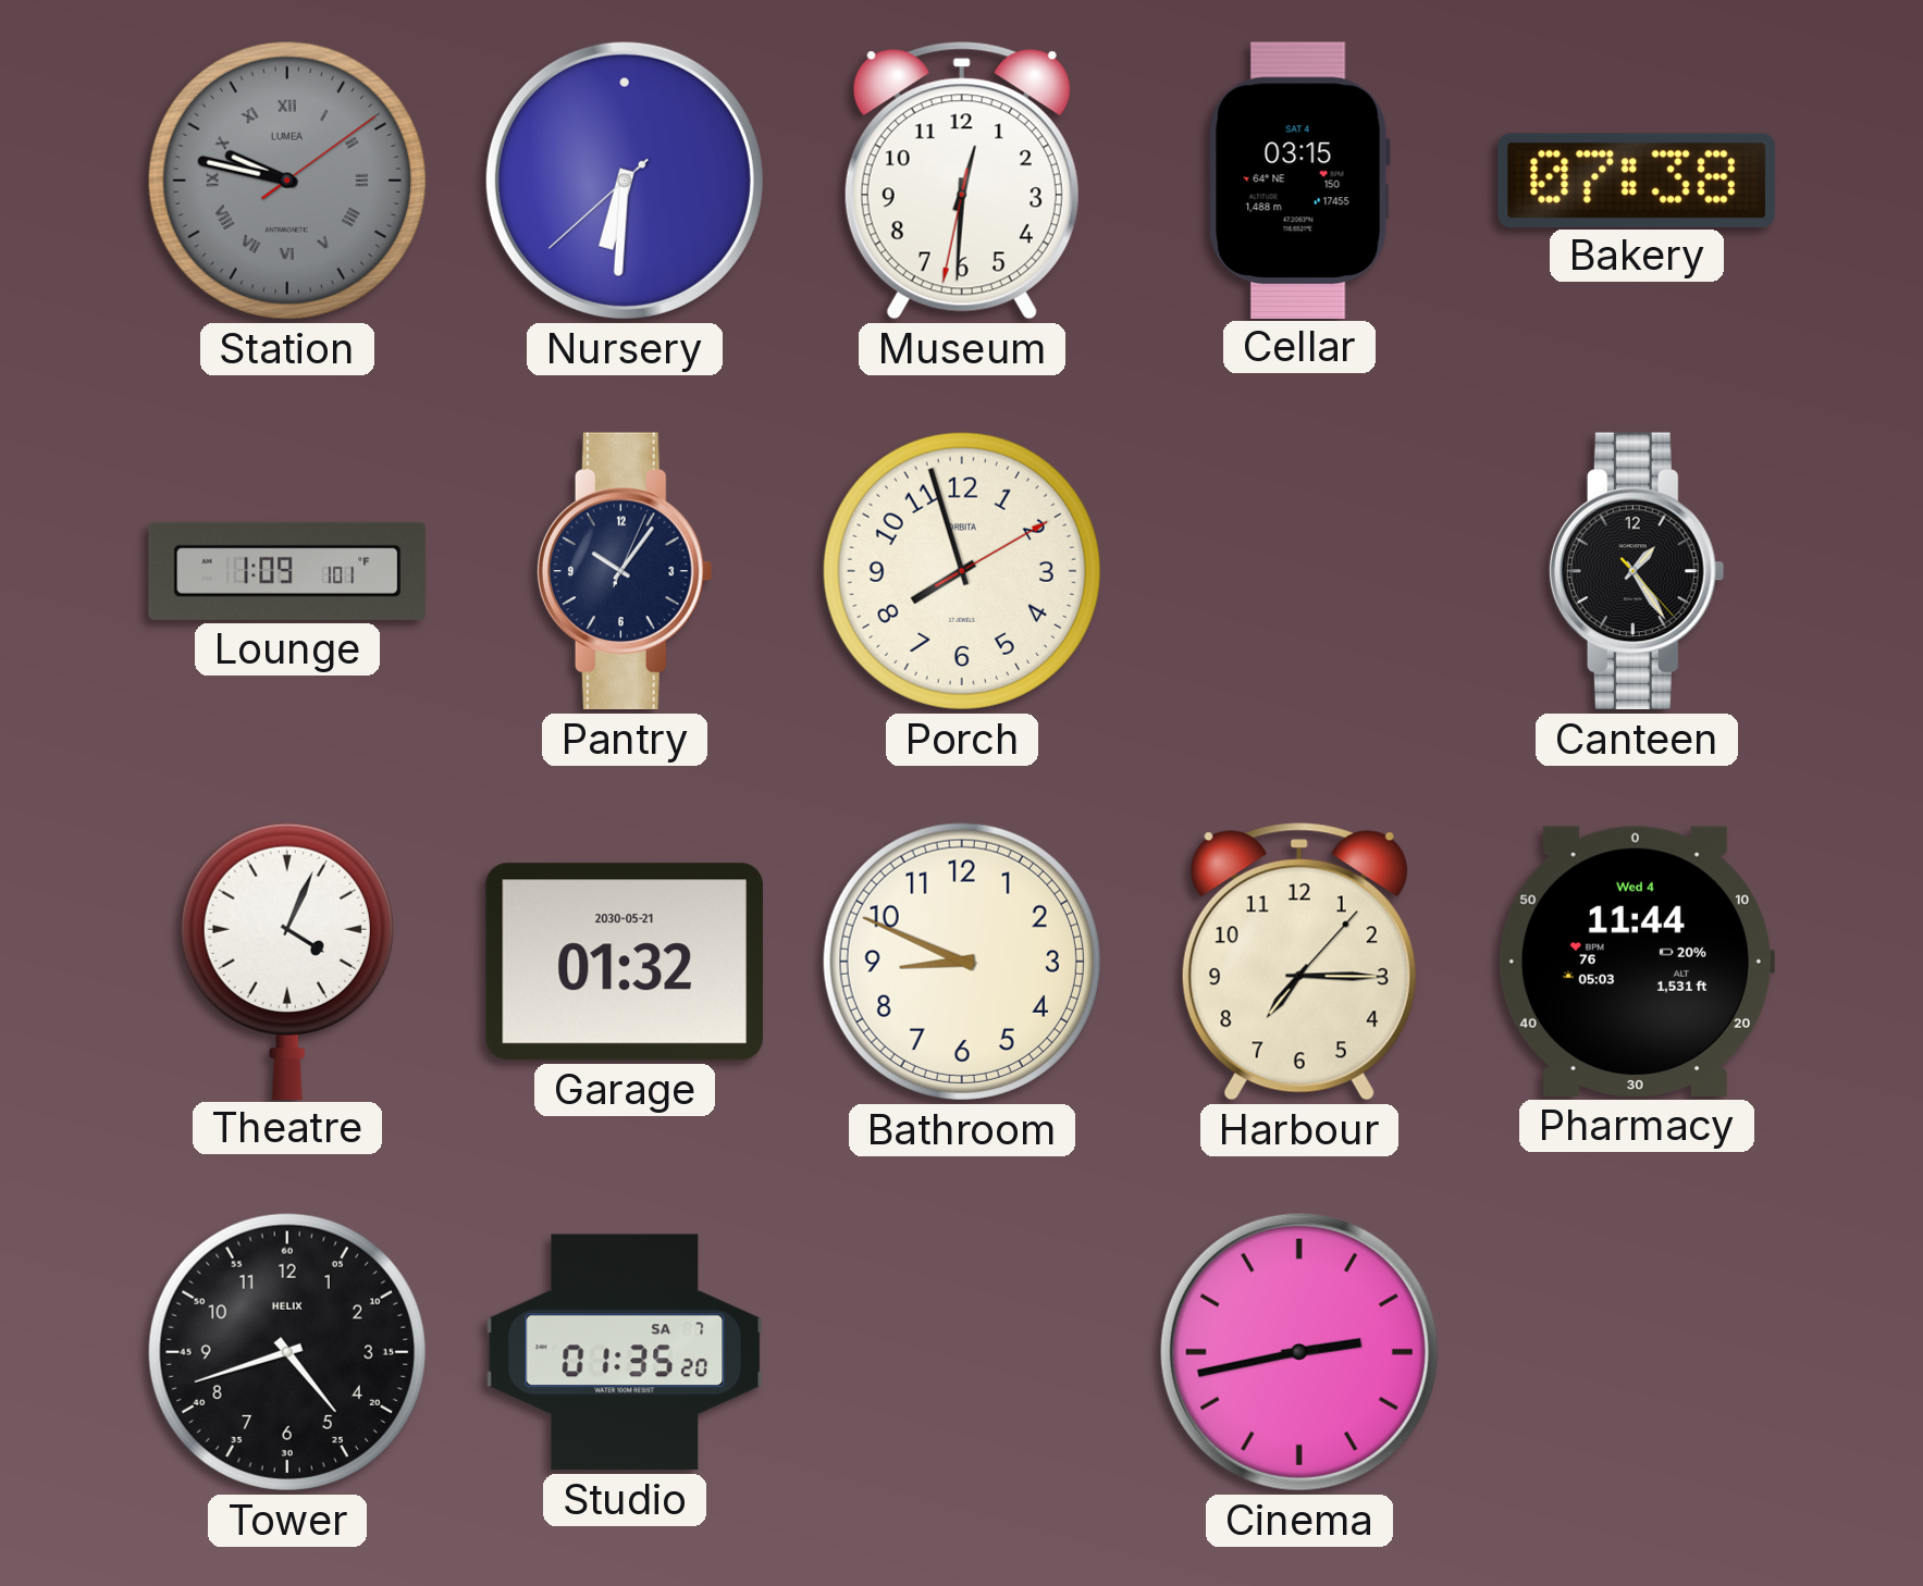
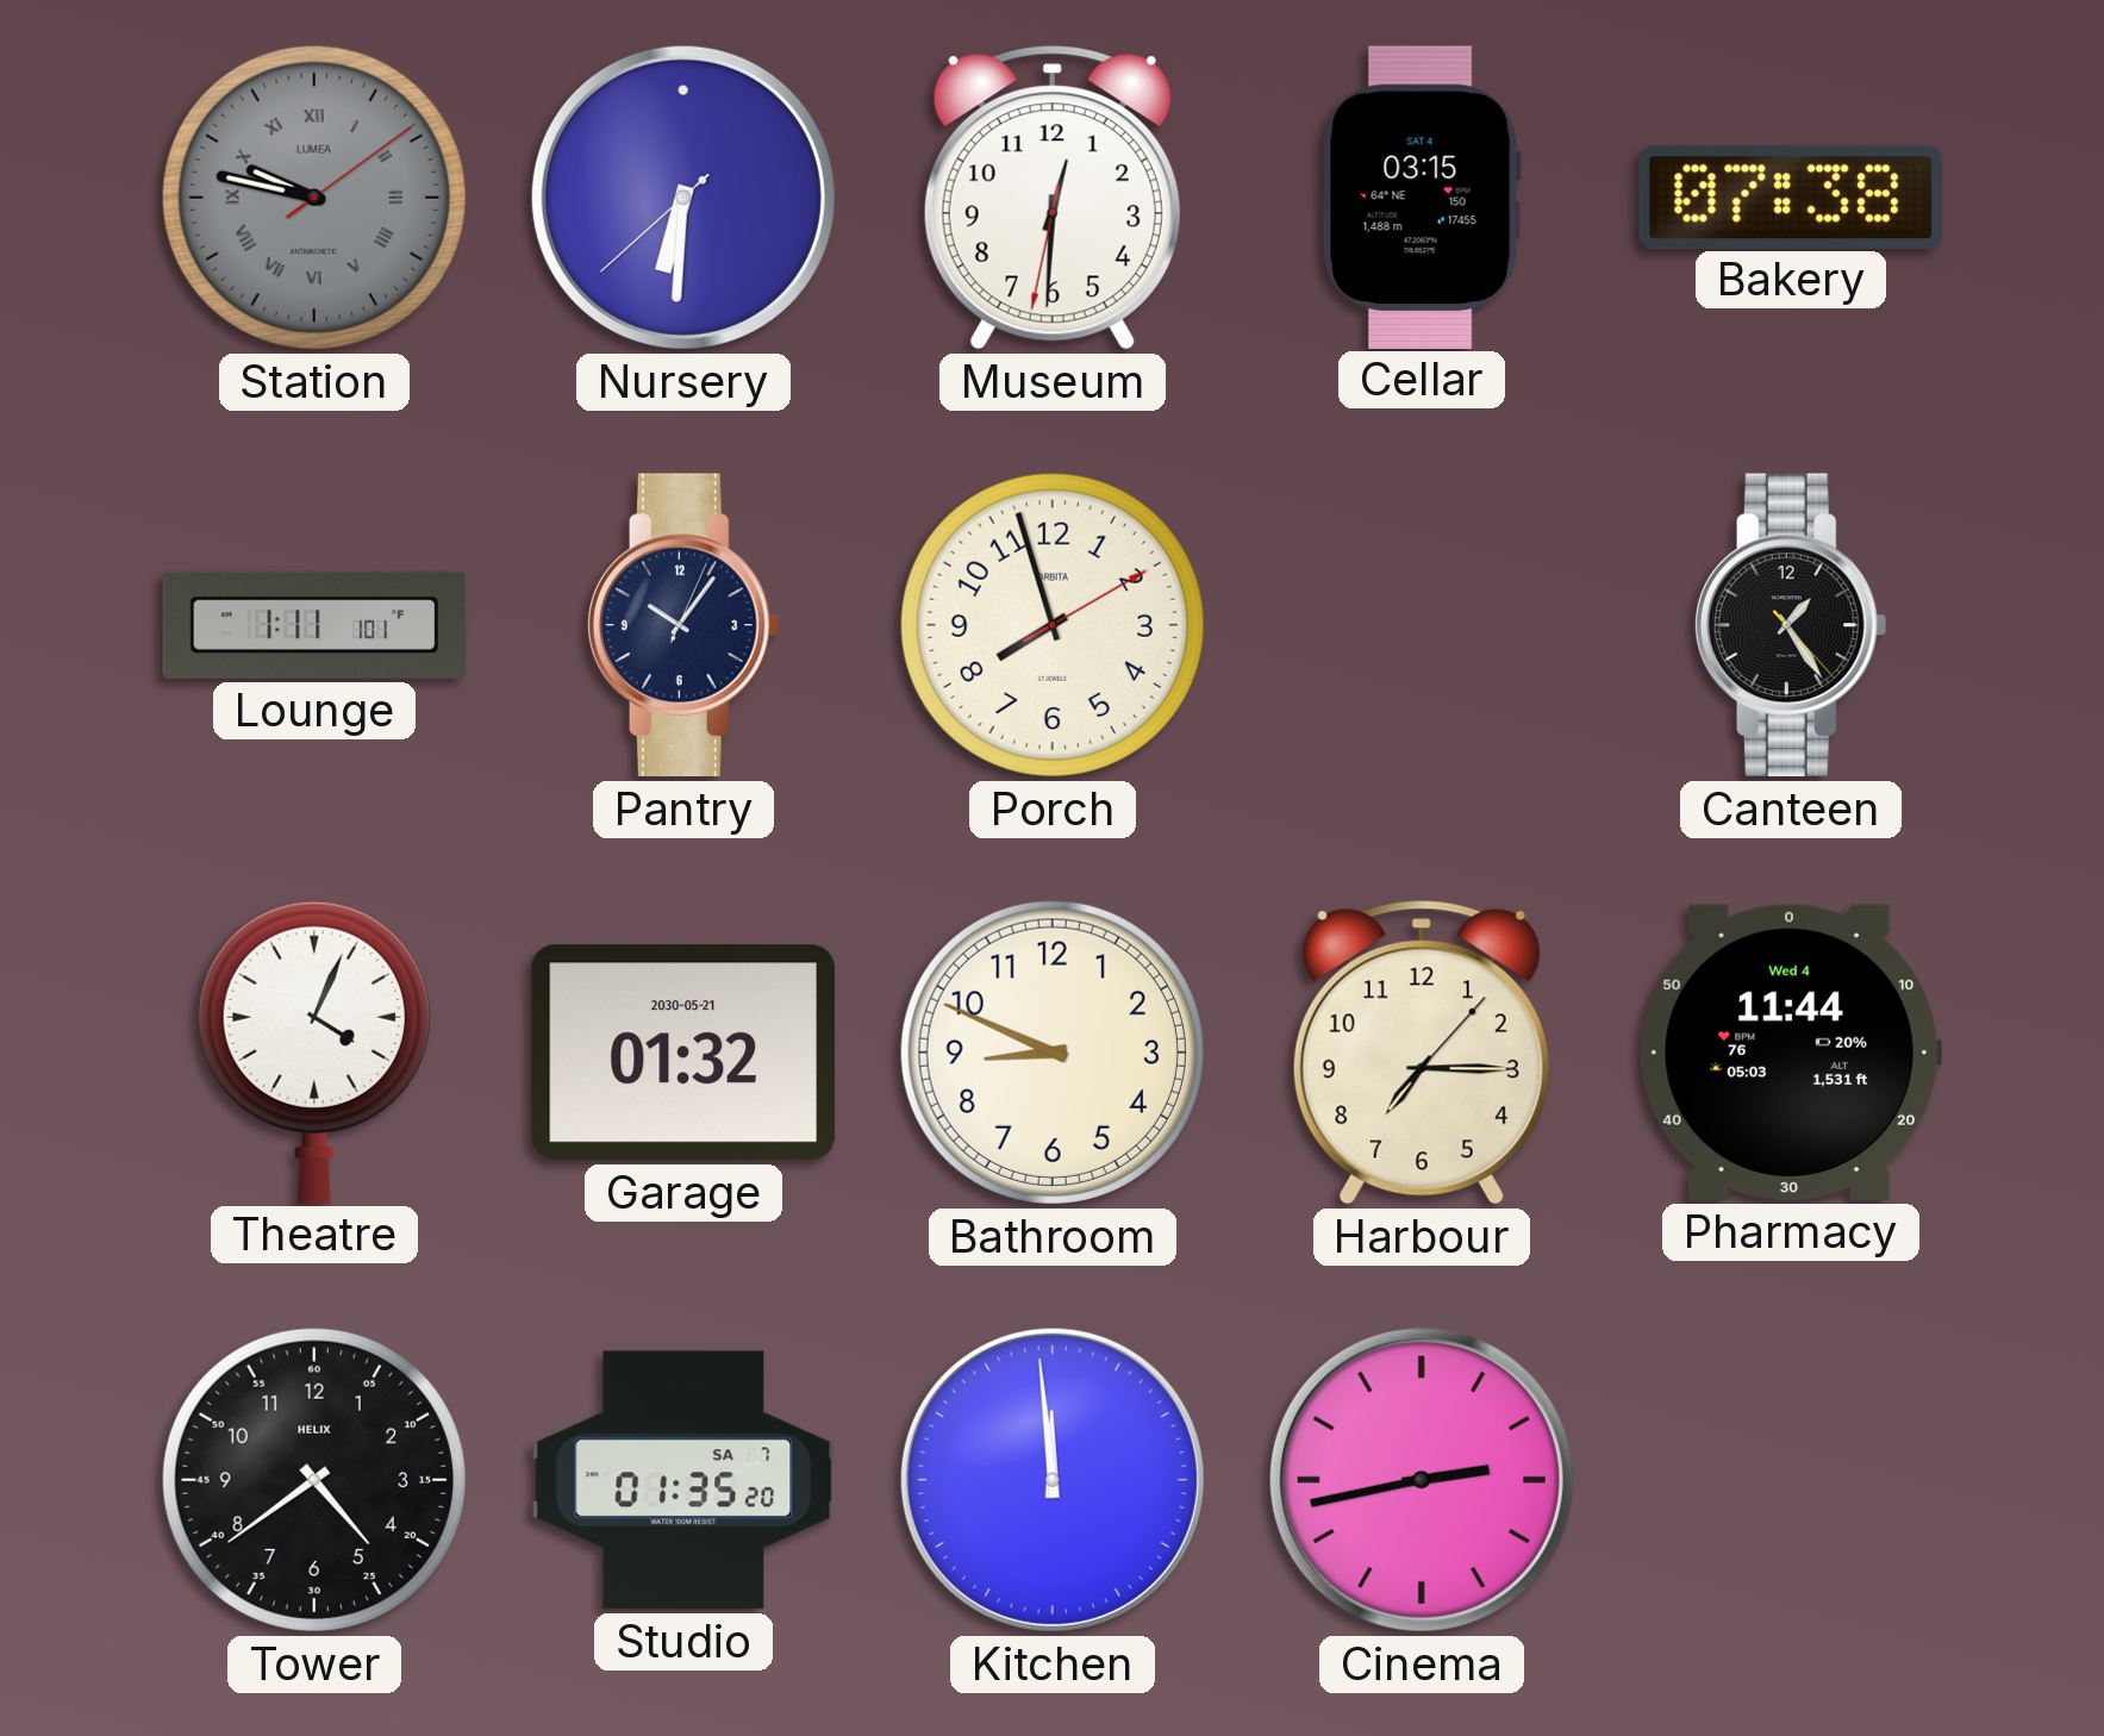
Lounge: 1:09 -> 1:11
Tower: 4:42 -> 4:39
Kitchen: none -> 11:59
